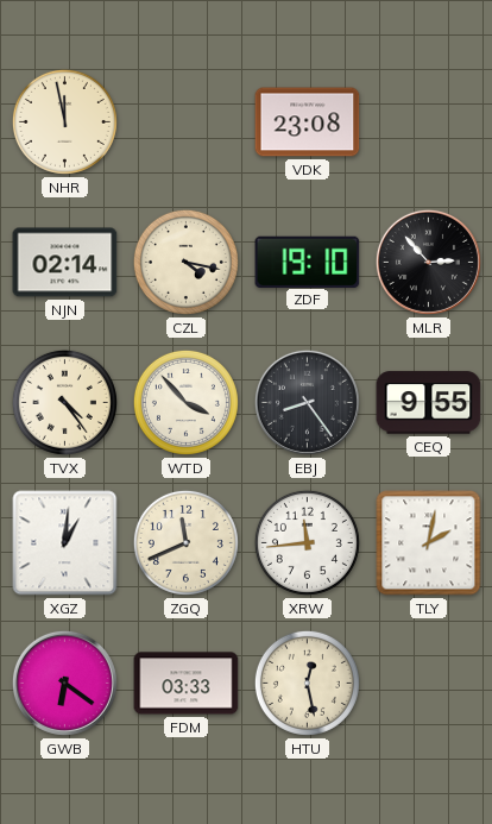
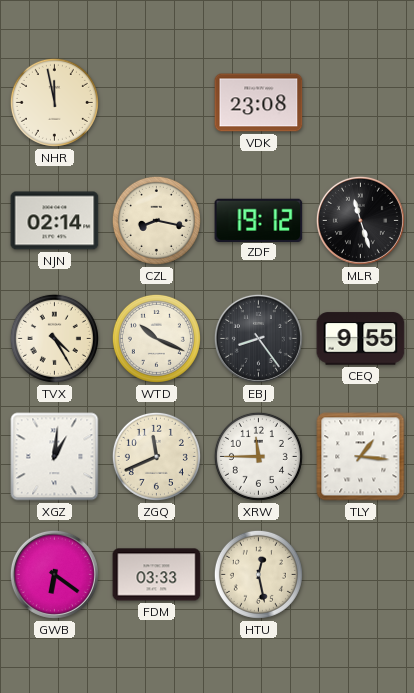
CZL: 4:17 -> 8:17
ZDF: 19:10 -> 19:12
MLR: 2:53 -> 11:27
TVX: 4:24 -> 4:25
WTD: 3:53 -> 10:19
XRW: 11:44 -> 11:45
TLY: 2:02 -> 1:16
